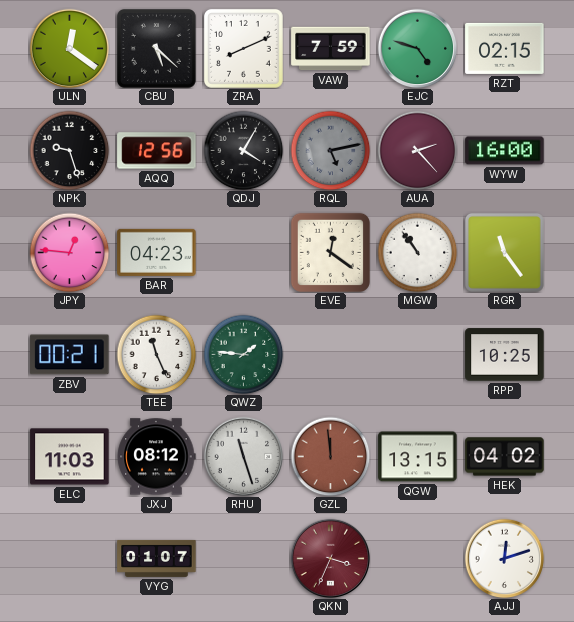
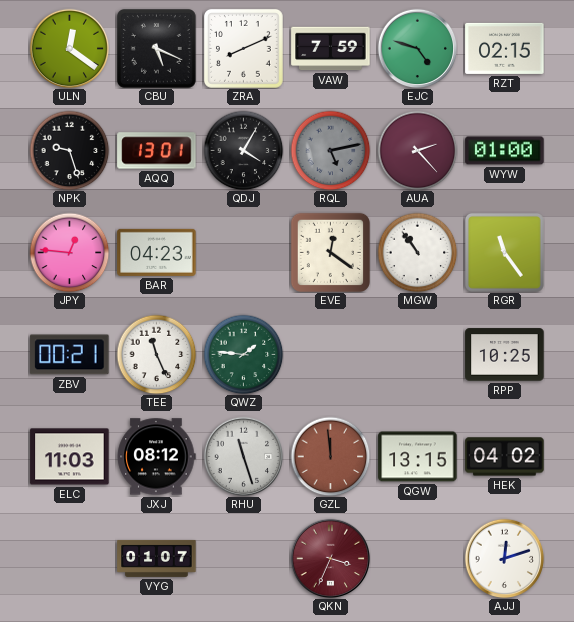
CBU: 5:22 -> 5:19
AQQ: 12:56 -> 13:01
WYW: 16:00 -> 01:00
